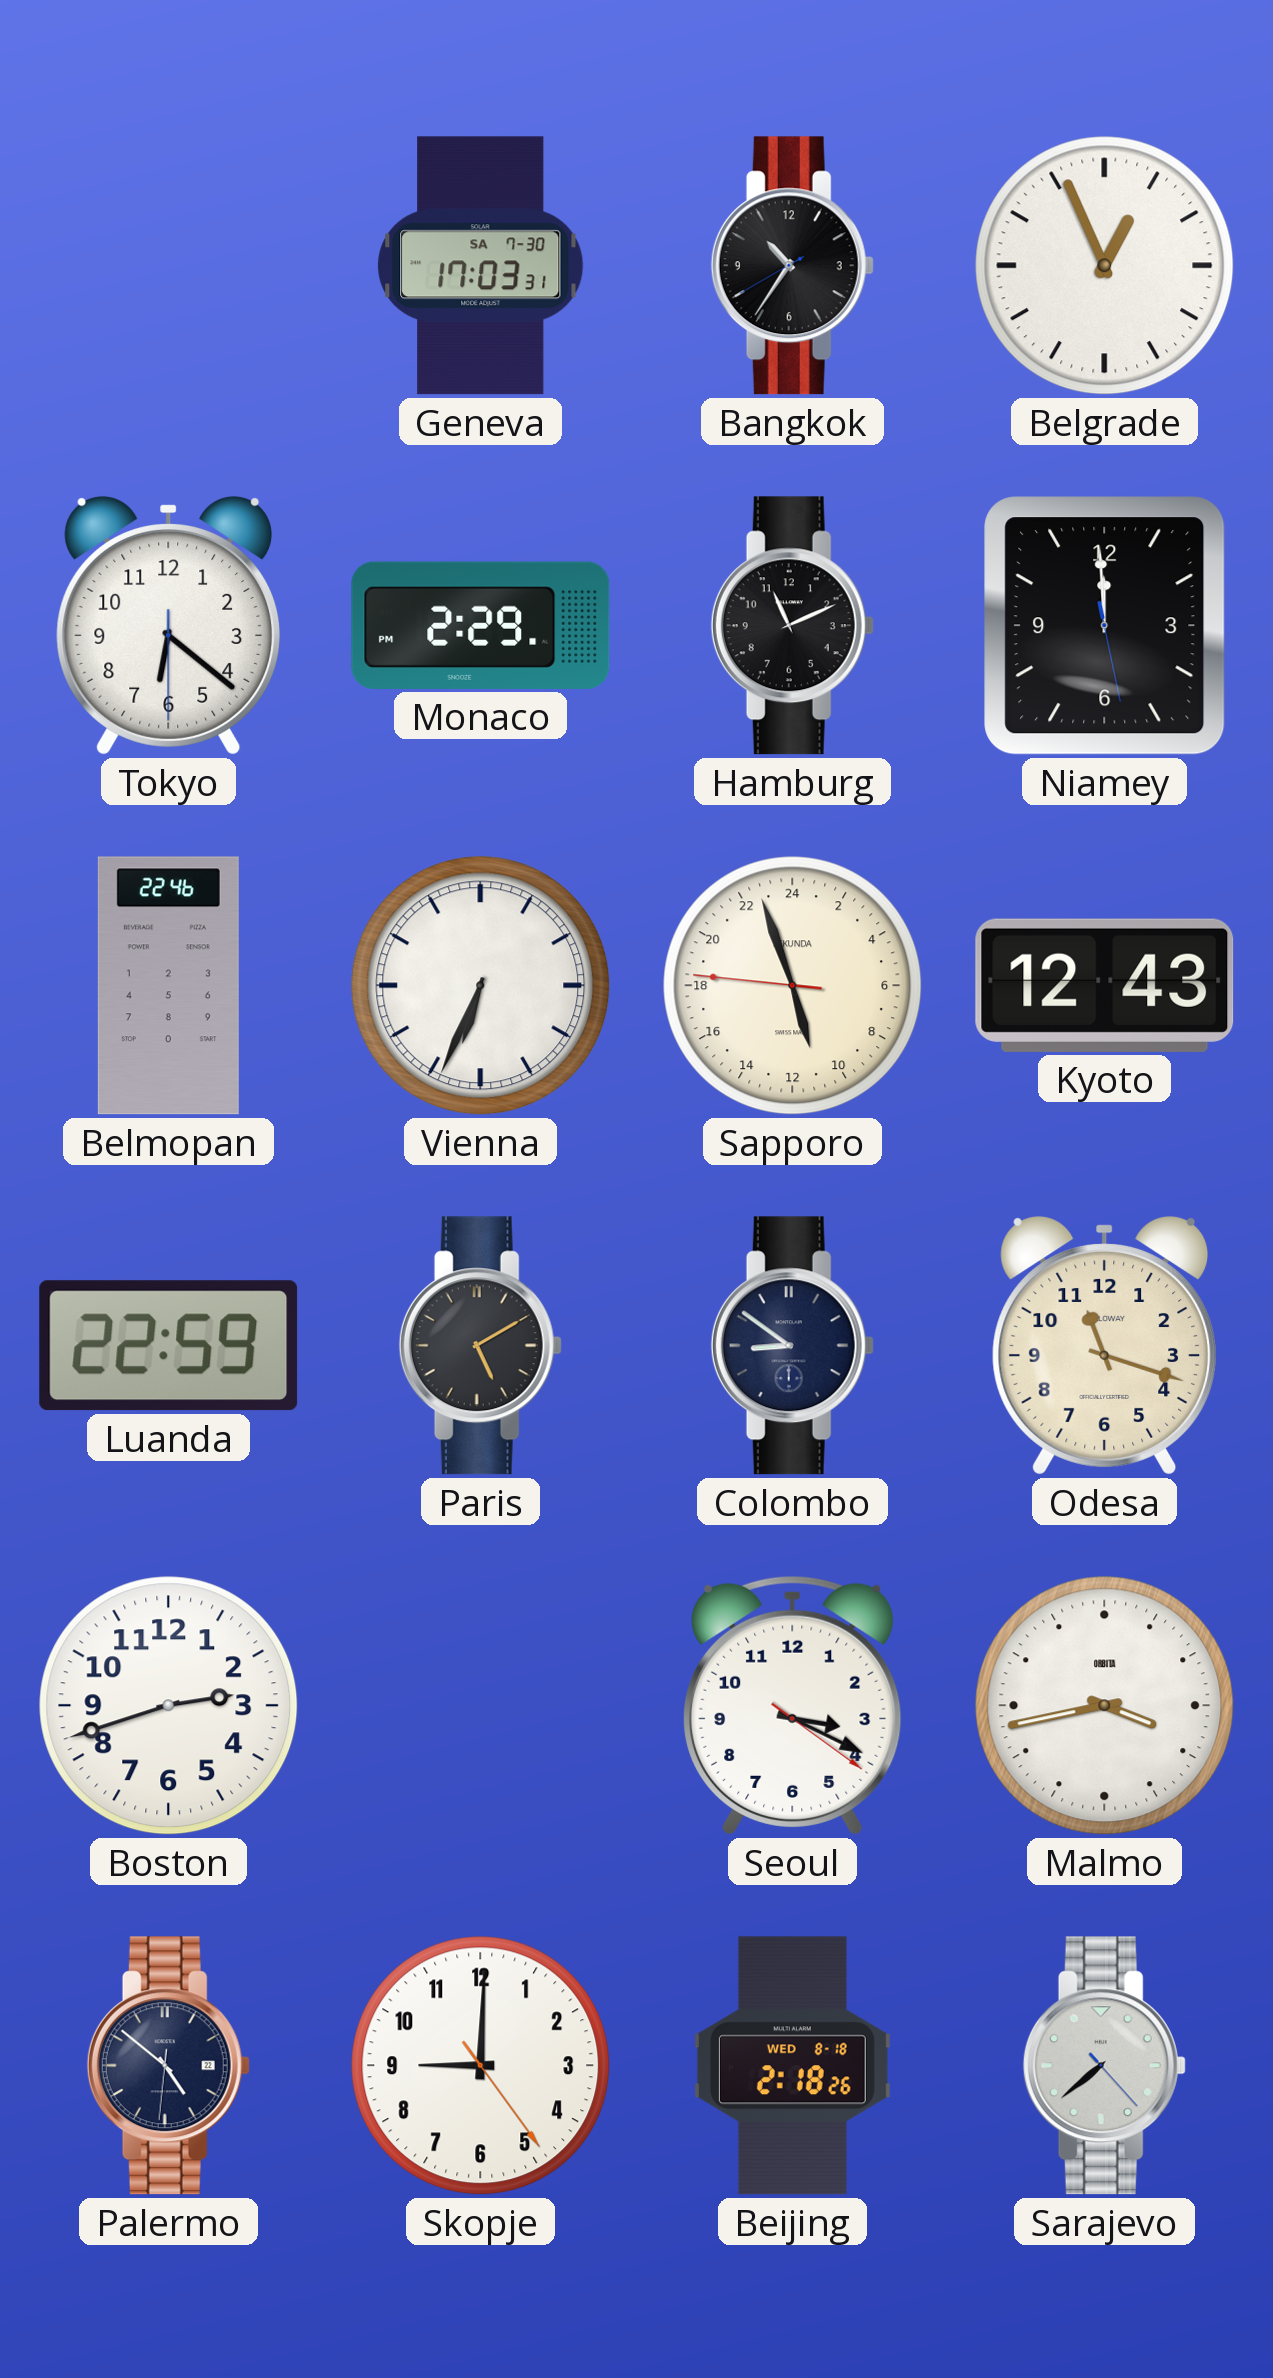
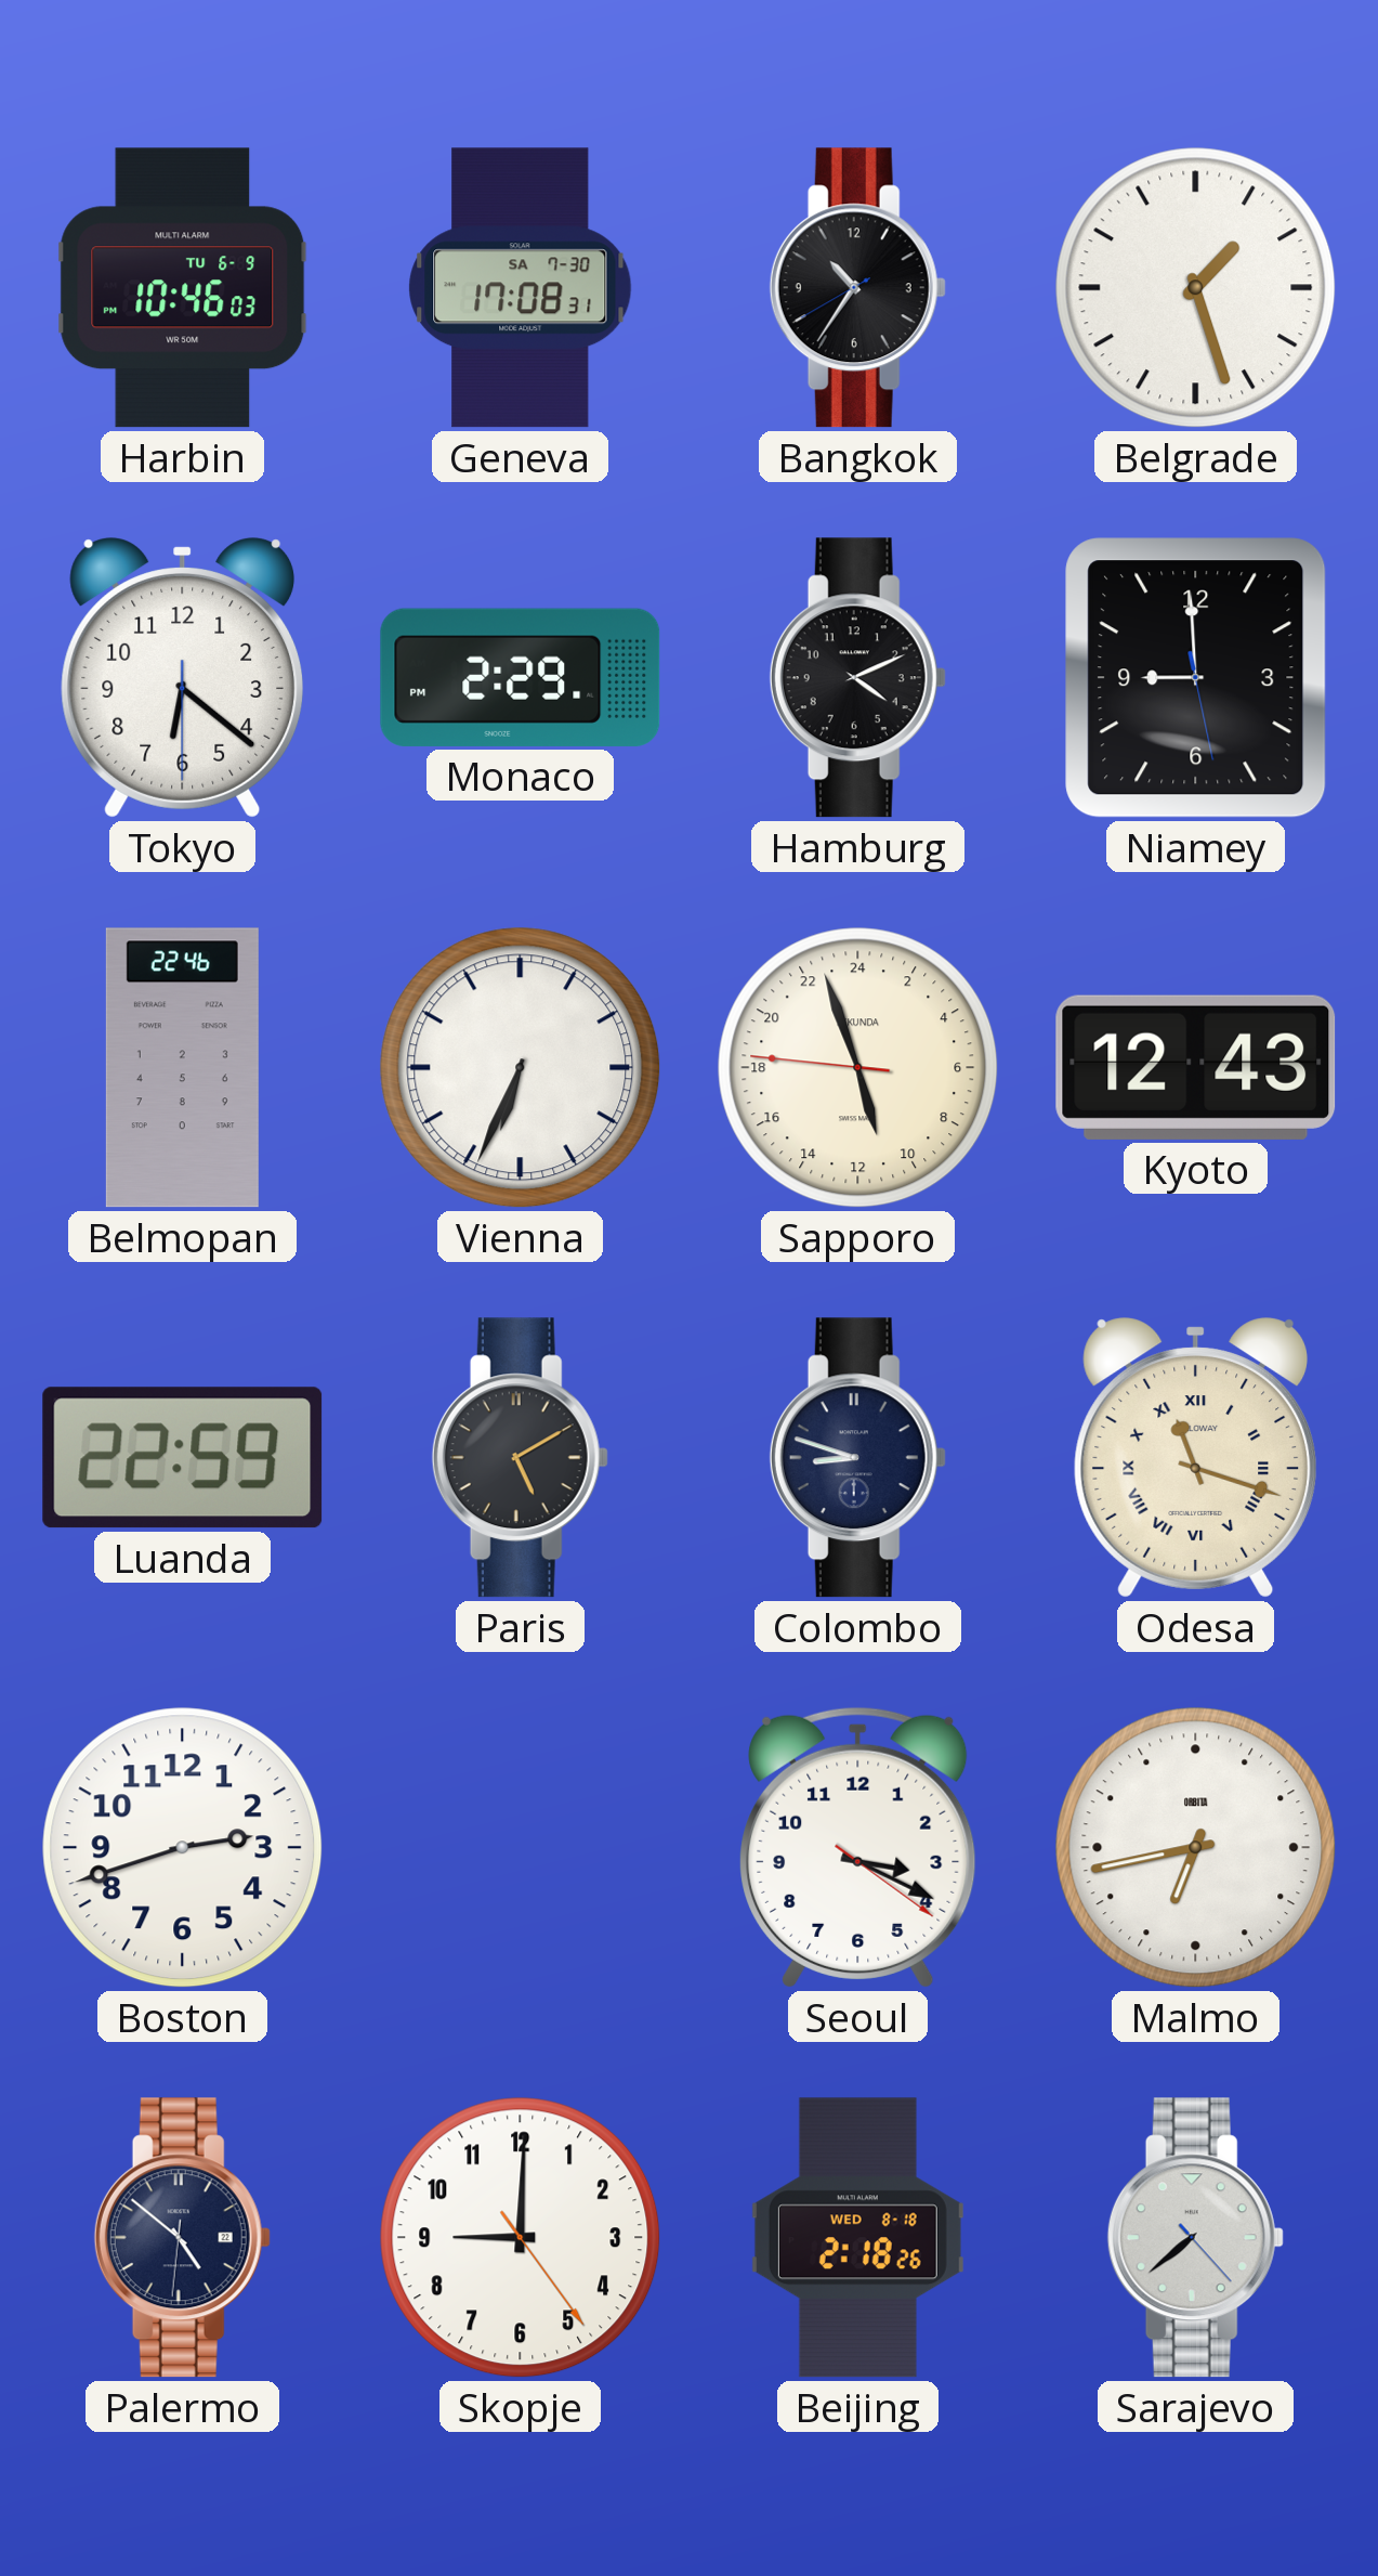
Harbin: none -> 10:46
Geneva: 17:03 -> 17:08
Belgrade: 12:56 -> 1:27
Hamburg: 11:11 -> 4:11
Niamey: 11:59 -> 8:59
Colombo: 8:51 -> 8:48
Odesa numerals: Arabic -> Roman
Malmo: 3:43 -> 6:43
